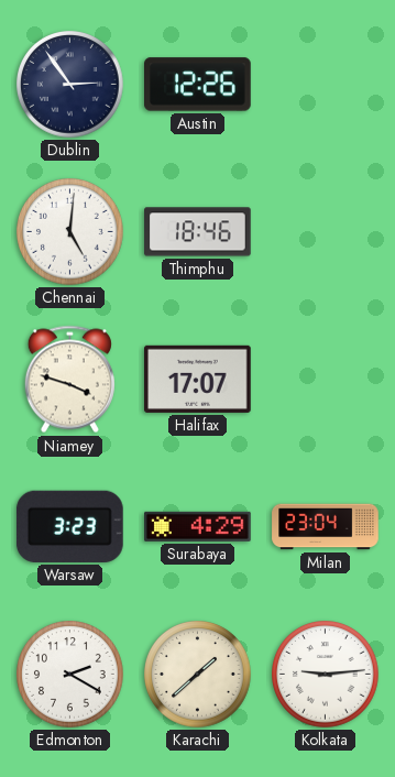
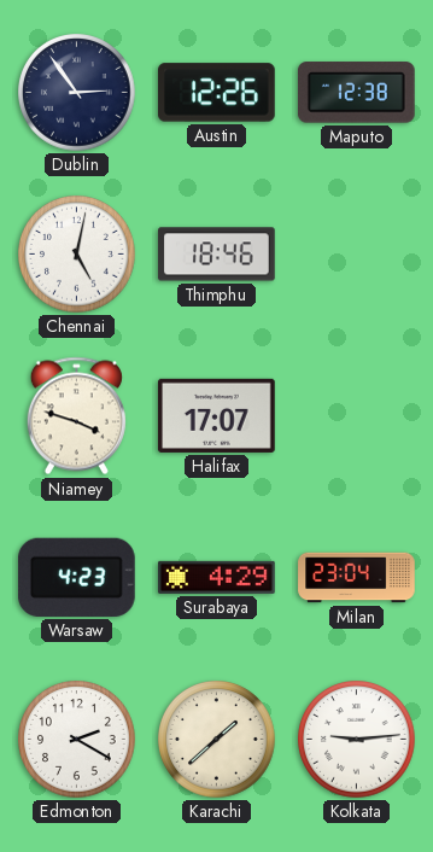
Maputo: none -> 12:38
Chennai: 5:01 -> 5:02
Warsaw: 3:23 -> 4:23
